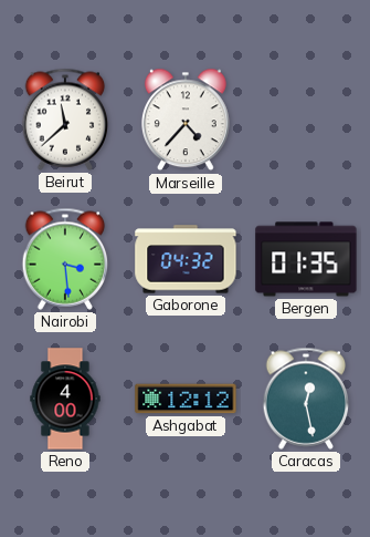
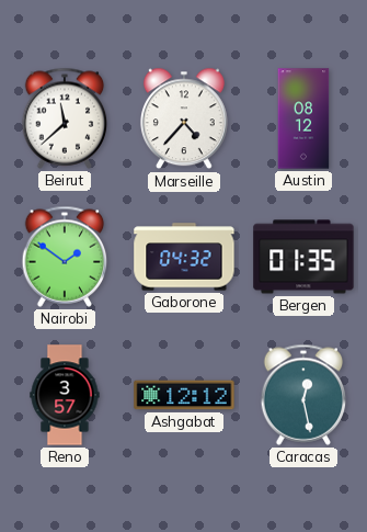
Austin: none -> 08:12
Nairobi: 3:29 -> 1:51
Reno: 4:00 -> 3:57
